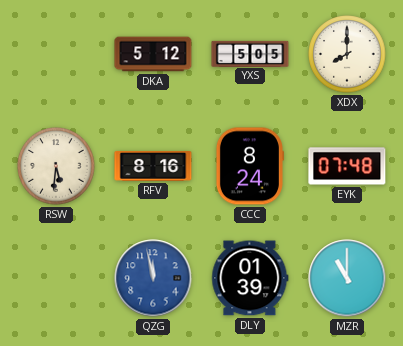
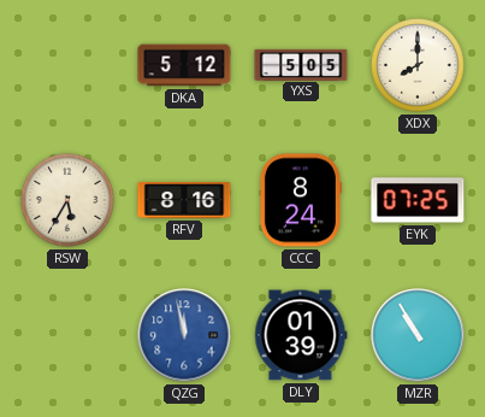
RSW: 5:31 -> 5:35
EYK: 07:48 -> 07:25
MZR: 11:00 -> 10:55
